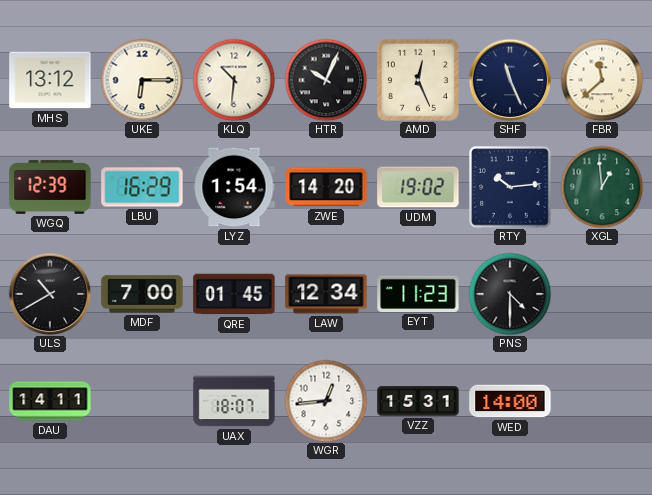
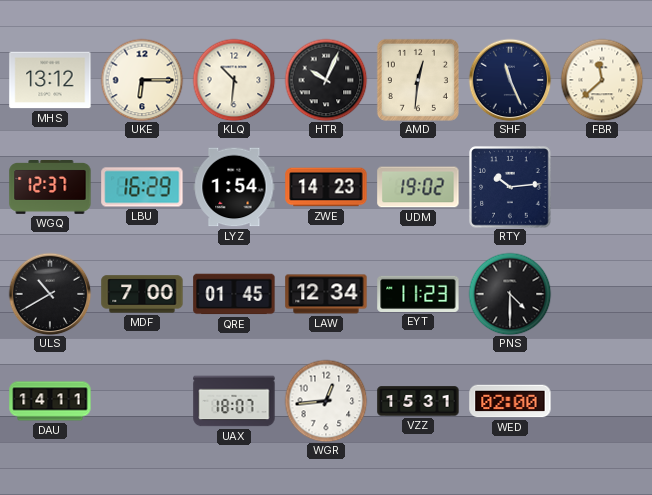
AMD: 12:26 -> 12:31
WGQ: 12:39 -> 12:37
ZWE: 14:20 -> 14:23
XGL: 12:59 -> none
WED: 14:00 -> 02:00
